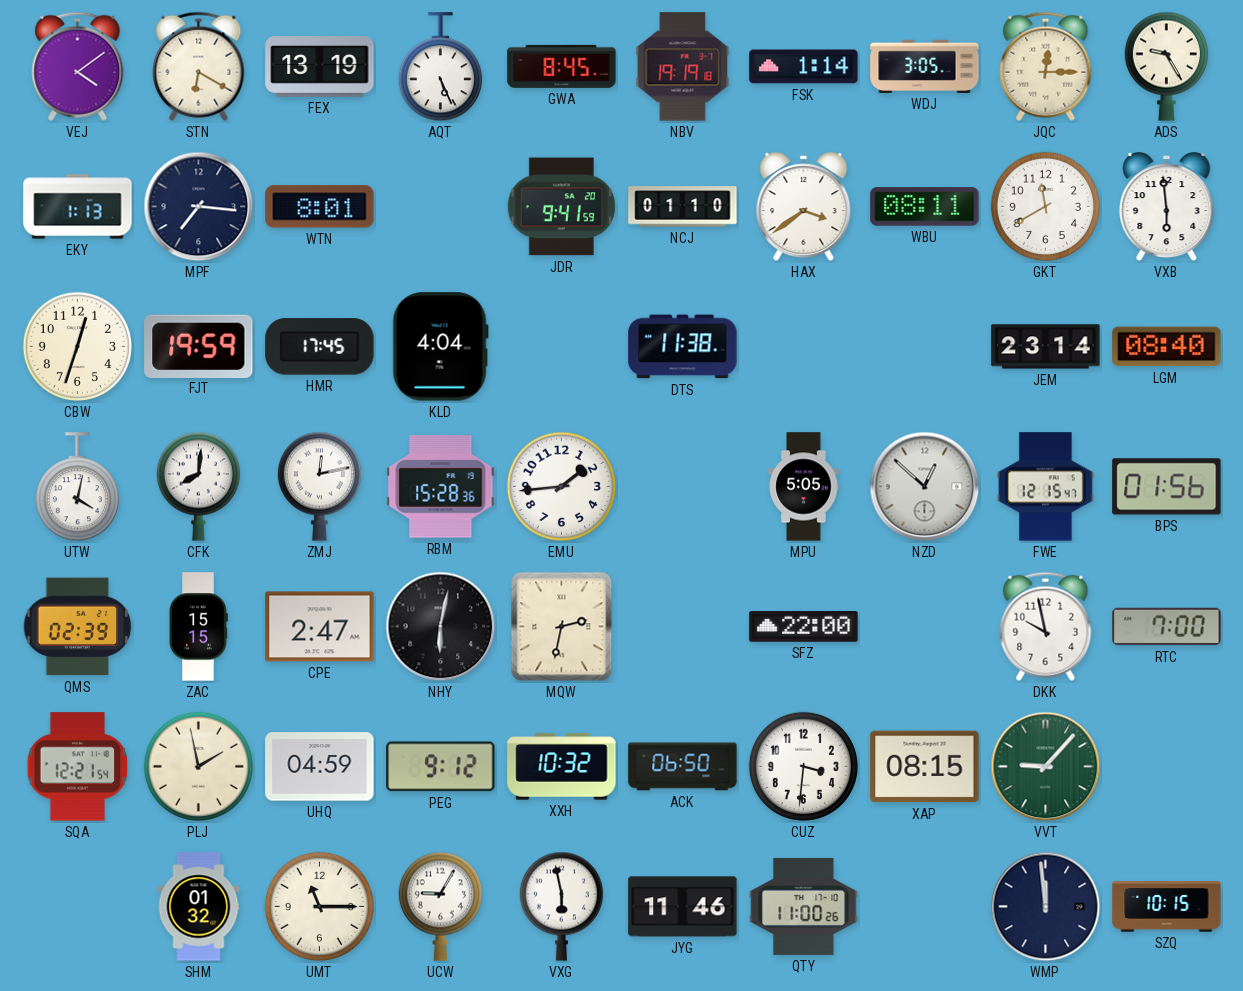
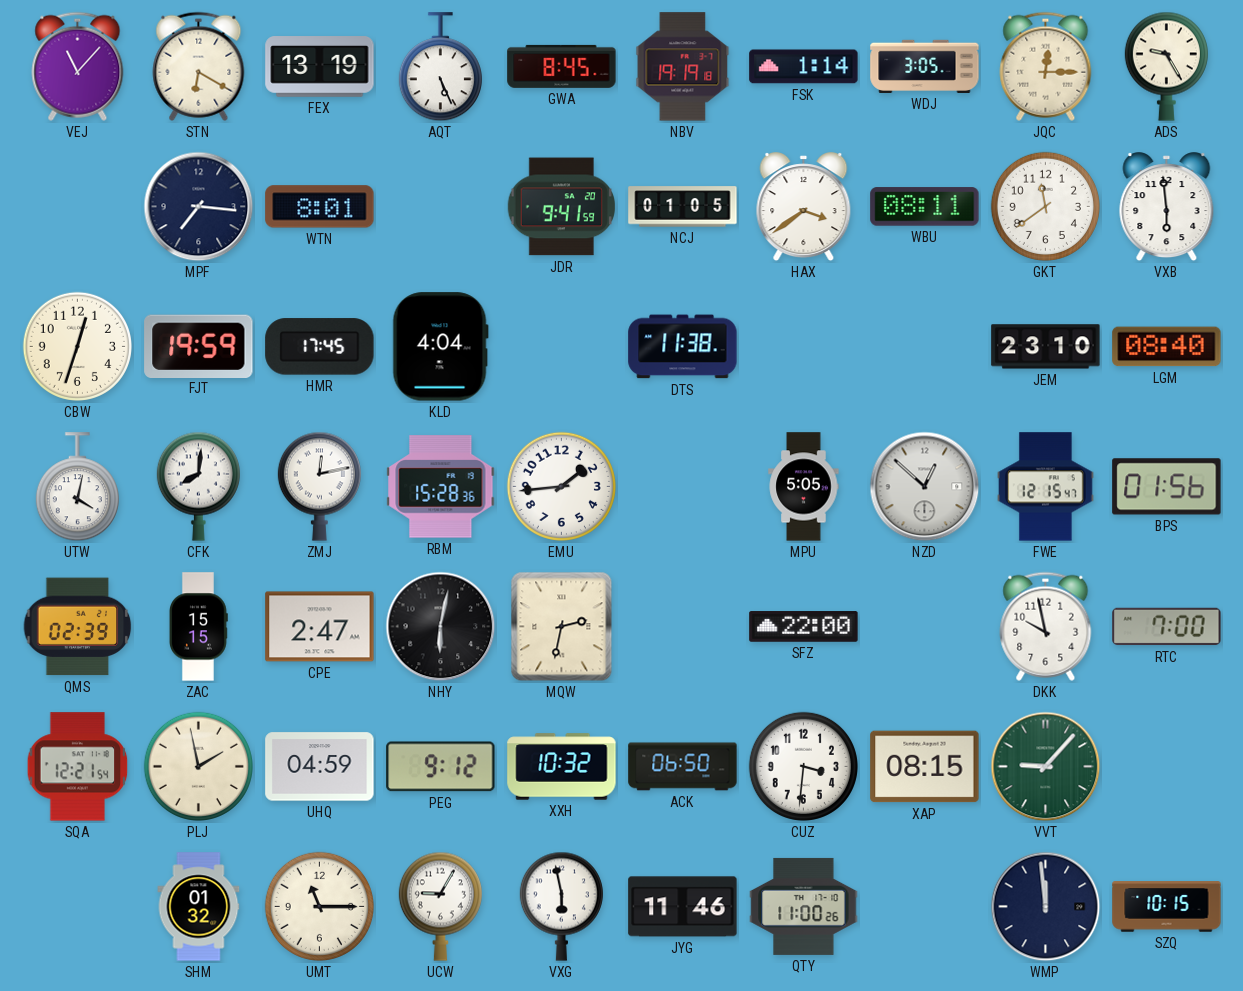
VEJ: 4:09 -> 11:07
EKY: 1:13 -> none
NCJ: 01:10 -> 01:05
GKT: 11:40 -> 11:39
JEM: 23:14 -> 23:10
